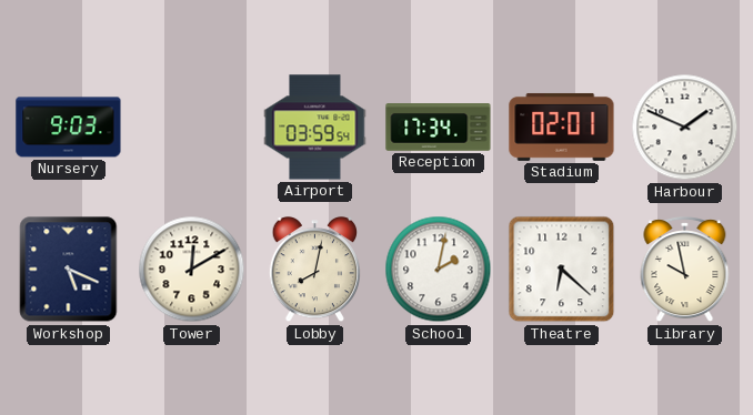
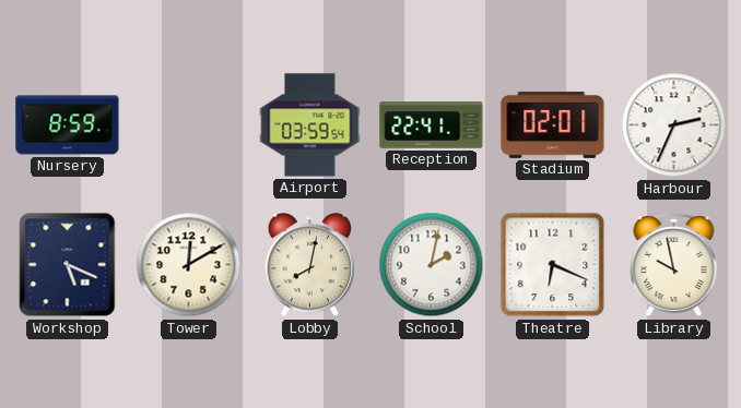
Nursery: 9:03 -> 8:59
Reception: 17:34 -> 22:41
Harbour: 1:49 -> 2:34
Theatre: 6:22 -> 6:19
